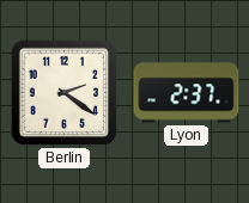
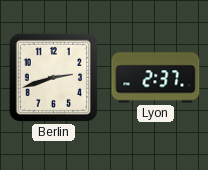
Berlin: 2:21 -> 2:42
